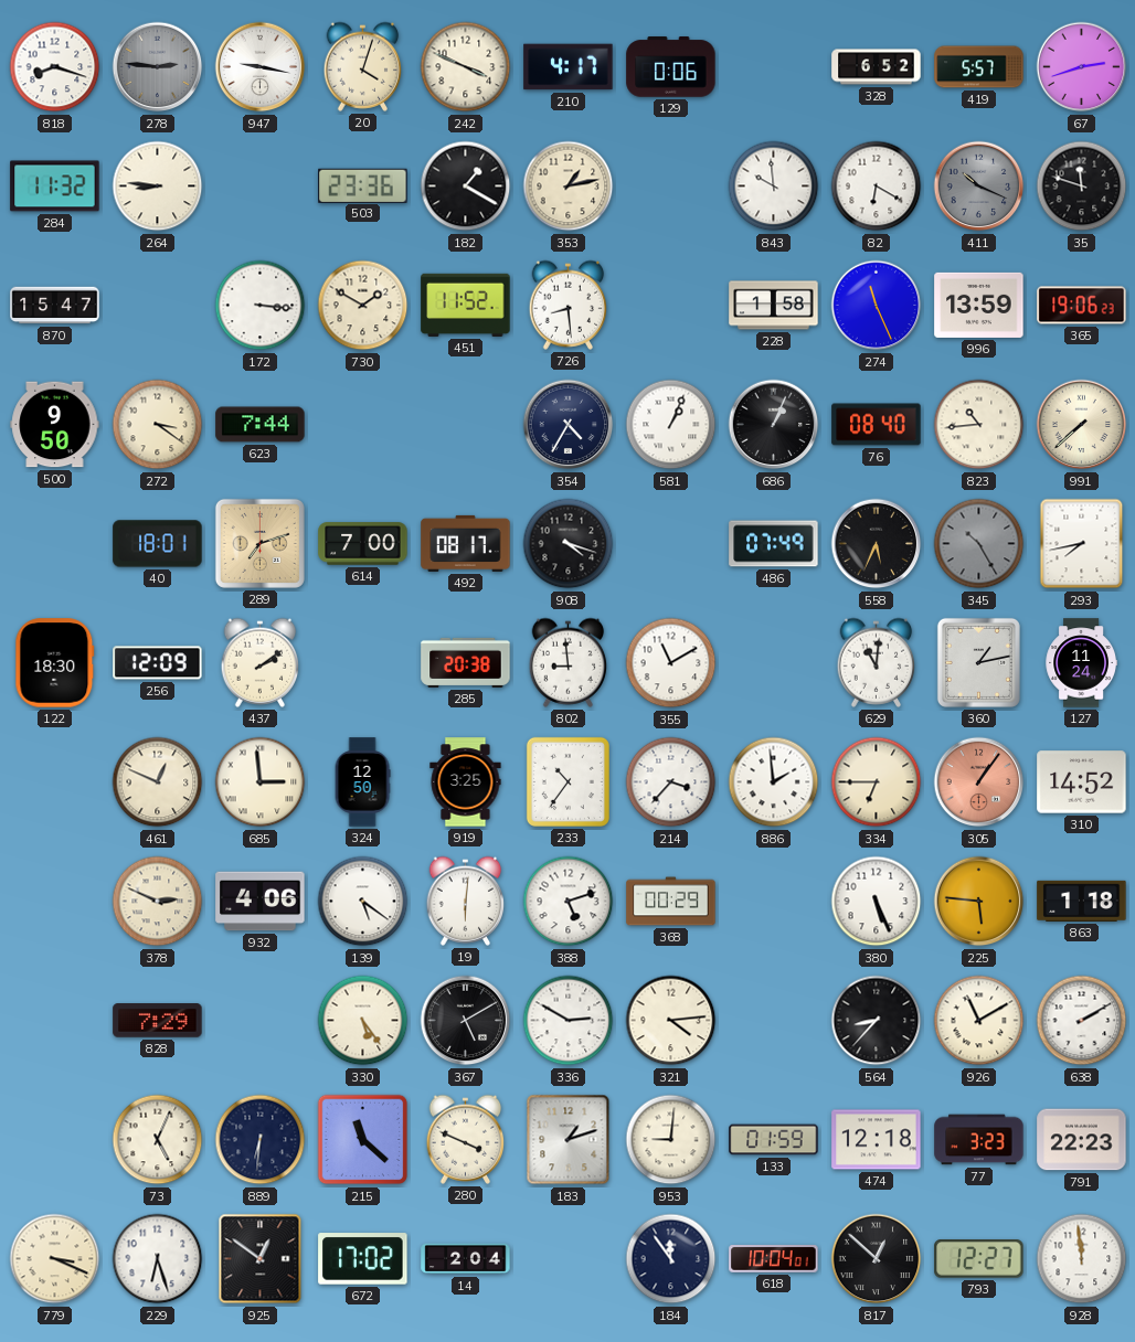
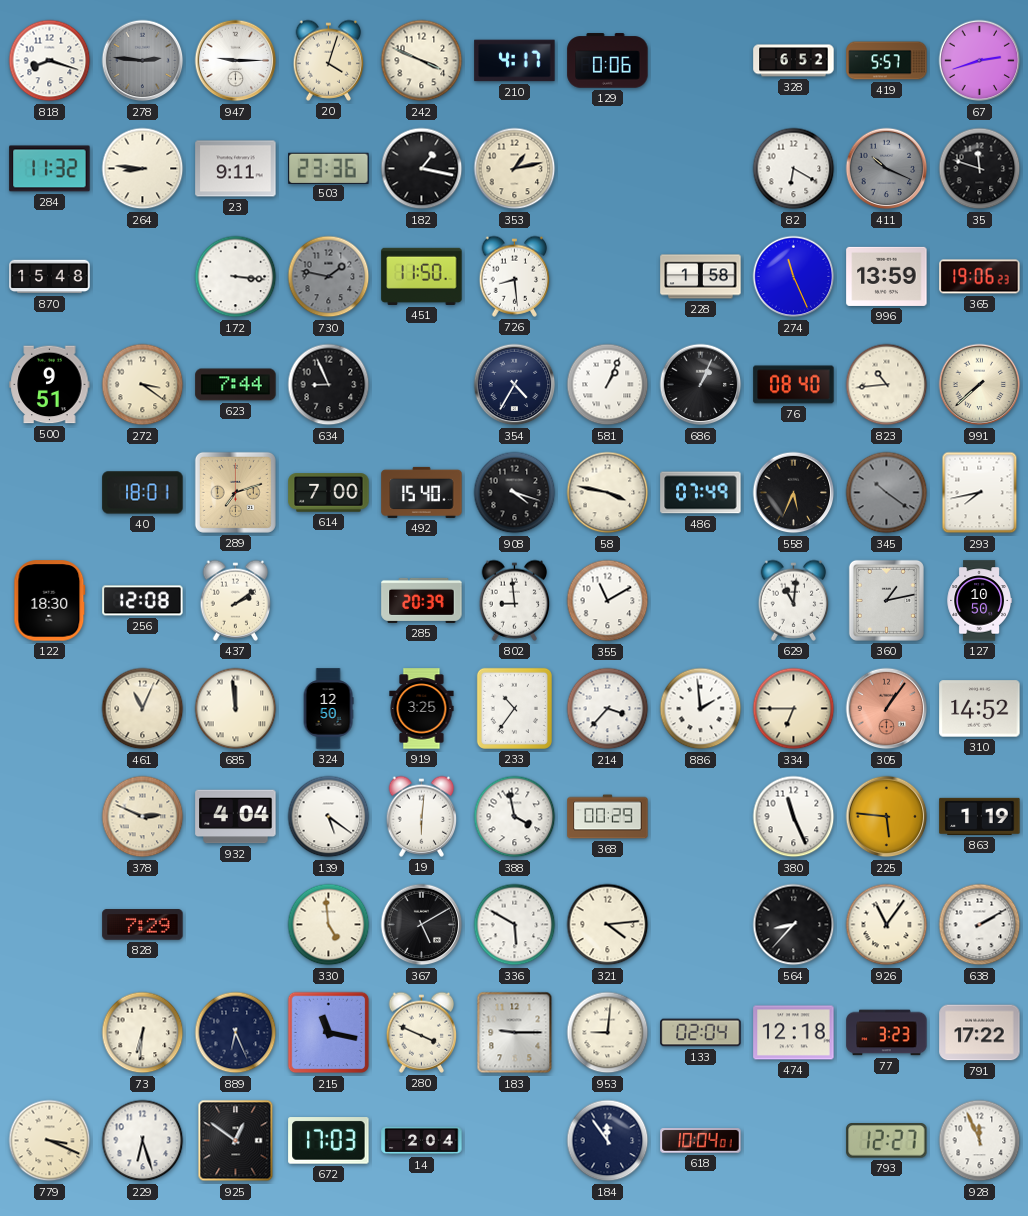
947: 9:17 -> 9:15
23: none -> 9:11
182: 1:20 -> 1:17
843: 9:59 -> none
870: 15:47 -> 15:48
730: 1:50 -> 1:47
730 dial: cream -> grey
451: 11:52 -> 11:50
500: 9:50 -> 9:51
634: none -> 8:56
492: 08:17 -> 15:40
58: none -> 3:47
345: 10:25 -> 10:21
256: 12:09 -> 12:08
285: 20:38 -> 20:39
127: 11:24 -> 10:50
461: 12:49 -> 11:04
685: 2:59 -> 11:59
932: 4:06 -> 4:04
388: 5:12 -> 3:58
380: 5:26 -> 11:26
863: 1:18 -> 1:19
330: 5:24 -> 4:59
336: 2:50 -> 5:50
926: 11:10 -> 11:06
73: 5:04 -> 6:31
889: 6:31 -> 6:26
215: 11:22 -> 11:17
183: 1:12 -> 9:15
133: 01:59 -> 02:04
791: 22:23 -> 17:22
672: 17:02 -> 17:03
817: 12:52 -> none
928: 11:59 -> 11:56
